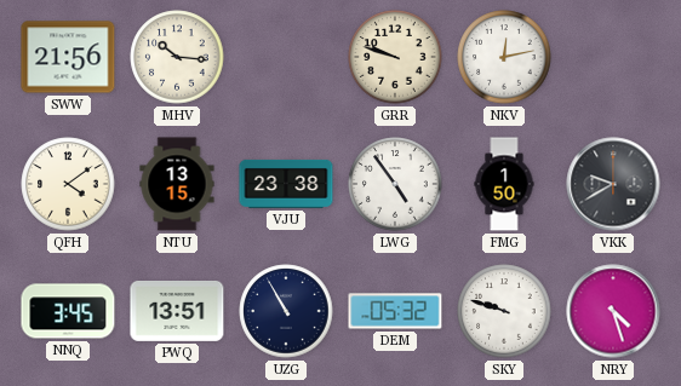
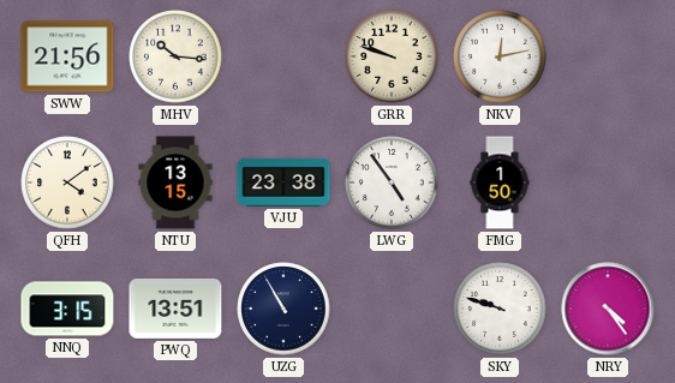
VKK: 9:40 -> none
NNQ: 3:45 -> 3:15
DEM: 05:32 -> none
NRY: 4:27 -> 4:24
